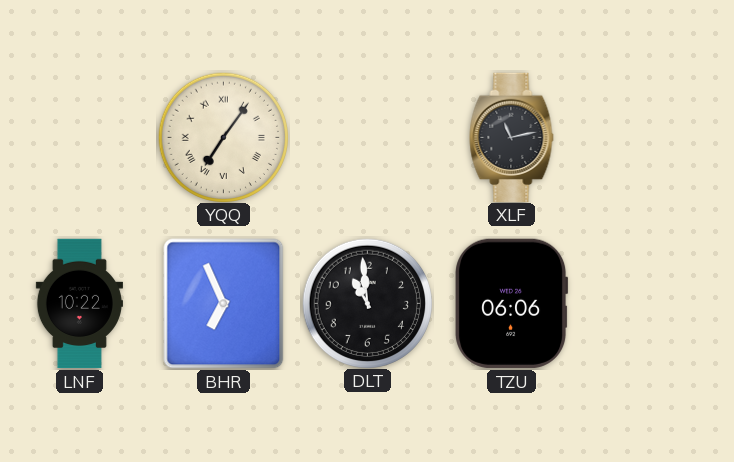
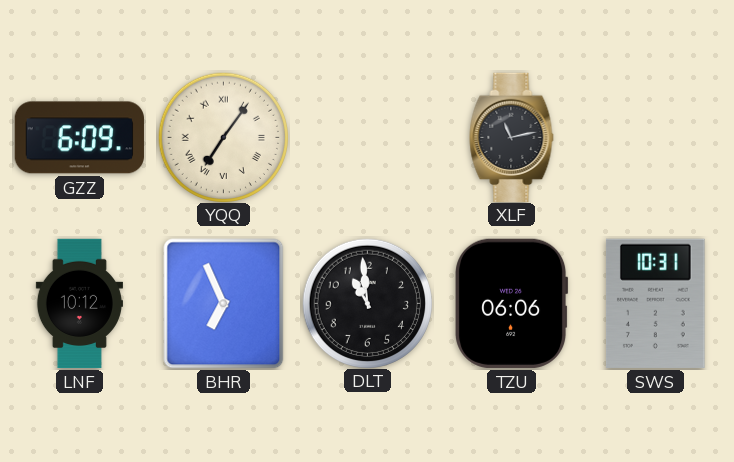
GZZ: none -> 6:09
LNF: 10:22 -> 10:12
SWS: none -> 10:31
